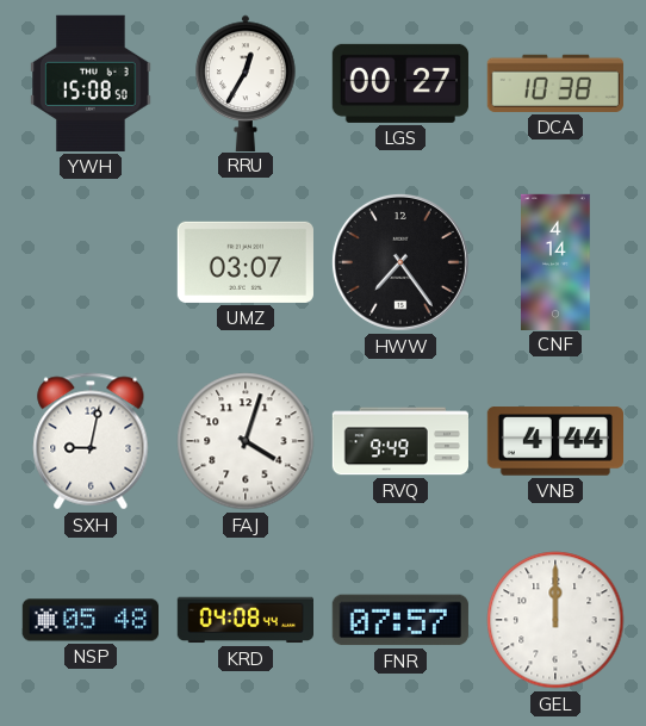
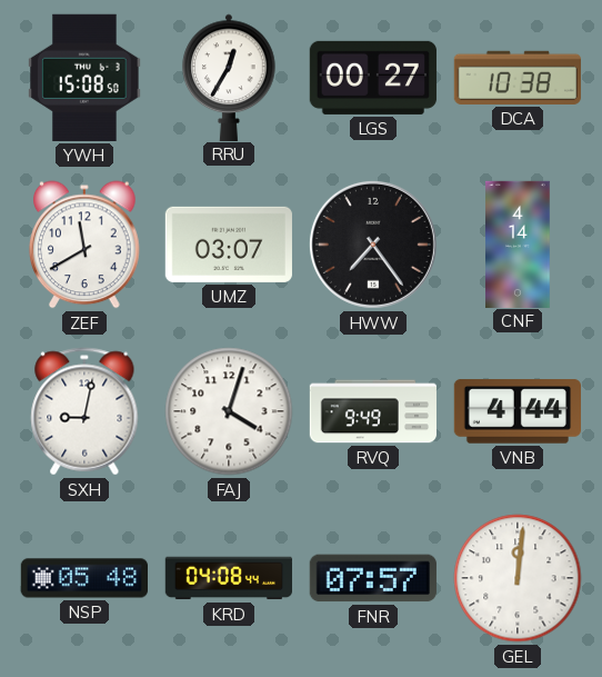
ZEF: none -> 11:40
GEL: 12:00 -> 12:01
